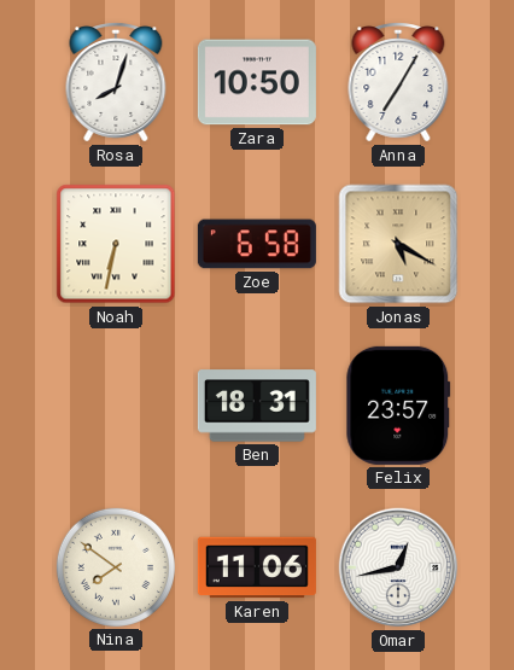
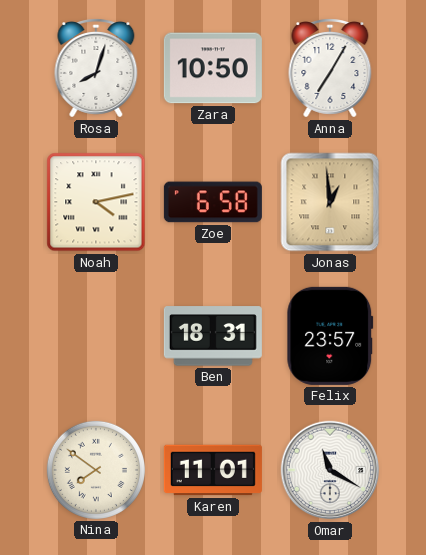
Noah: 6:32 -> 4:13
Jonas: 5:20 -> 12:59
Karen: 11:06 -> 11:01
Omar: 12:43 -> 11:20
